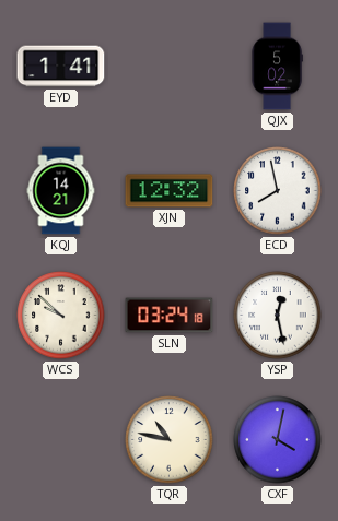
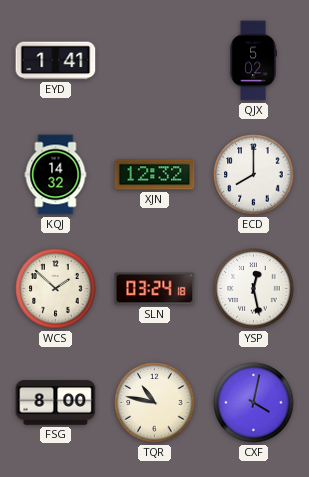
KQJ: 14:21 -> 14:32
ECD: 7:58 -> 8:00
WCS: 9:52 -> 1:52
FSG: none -> 8:00
